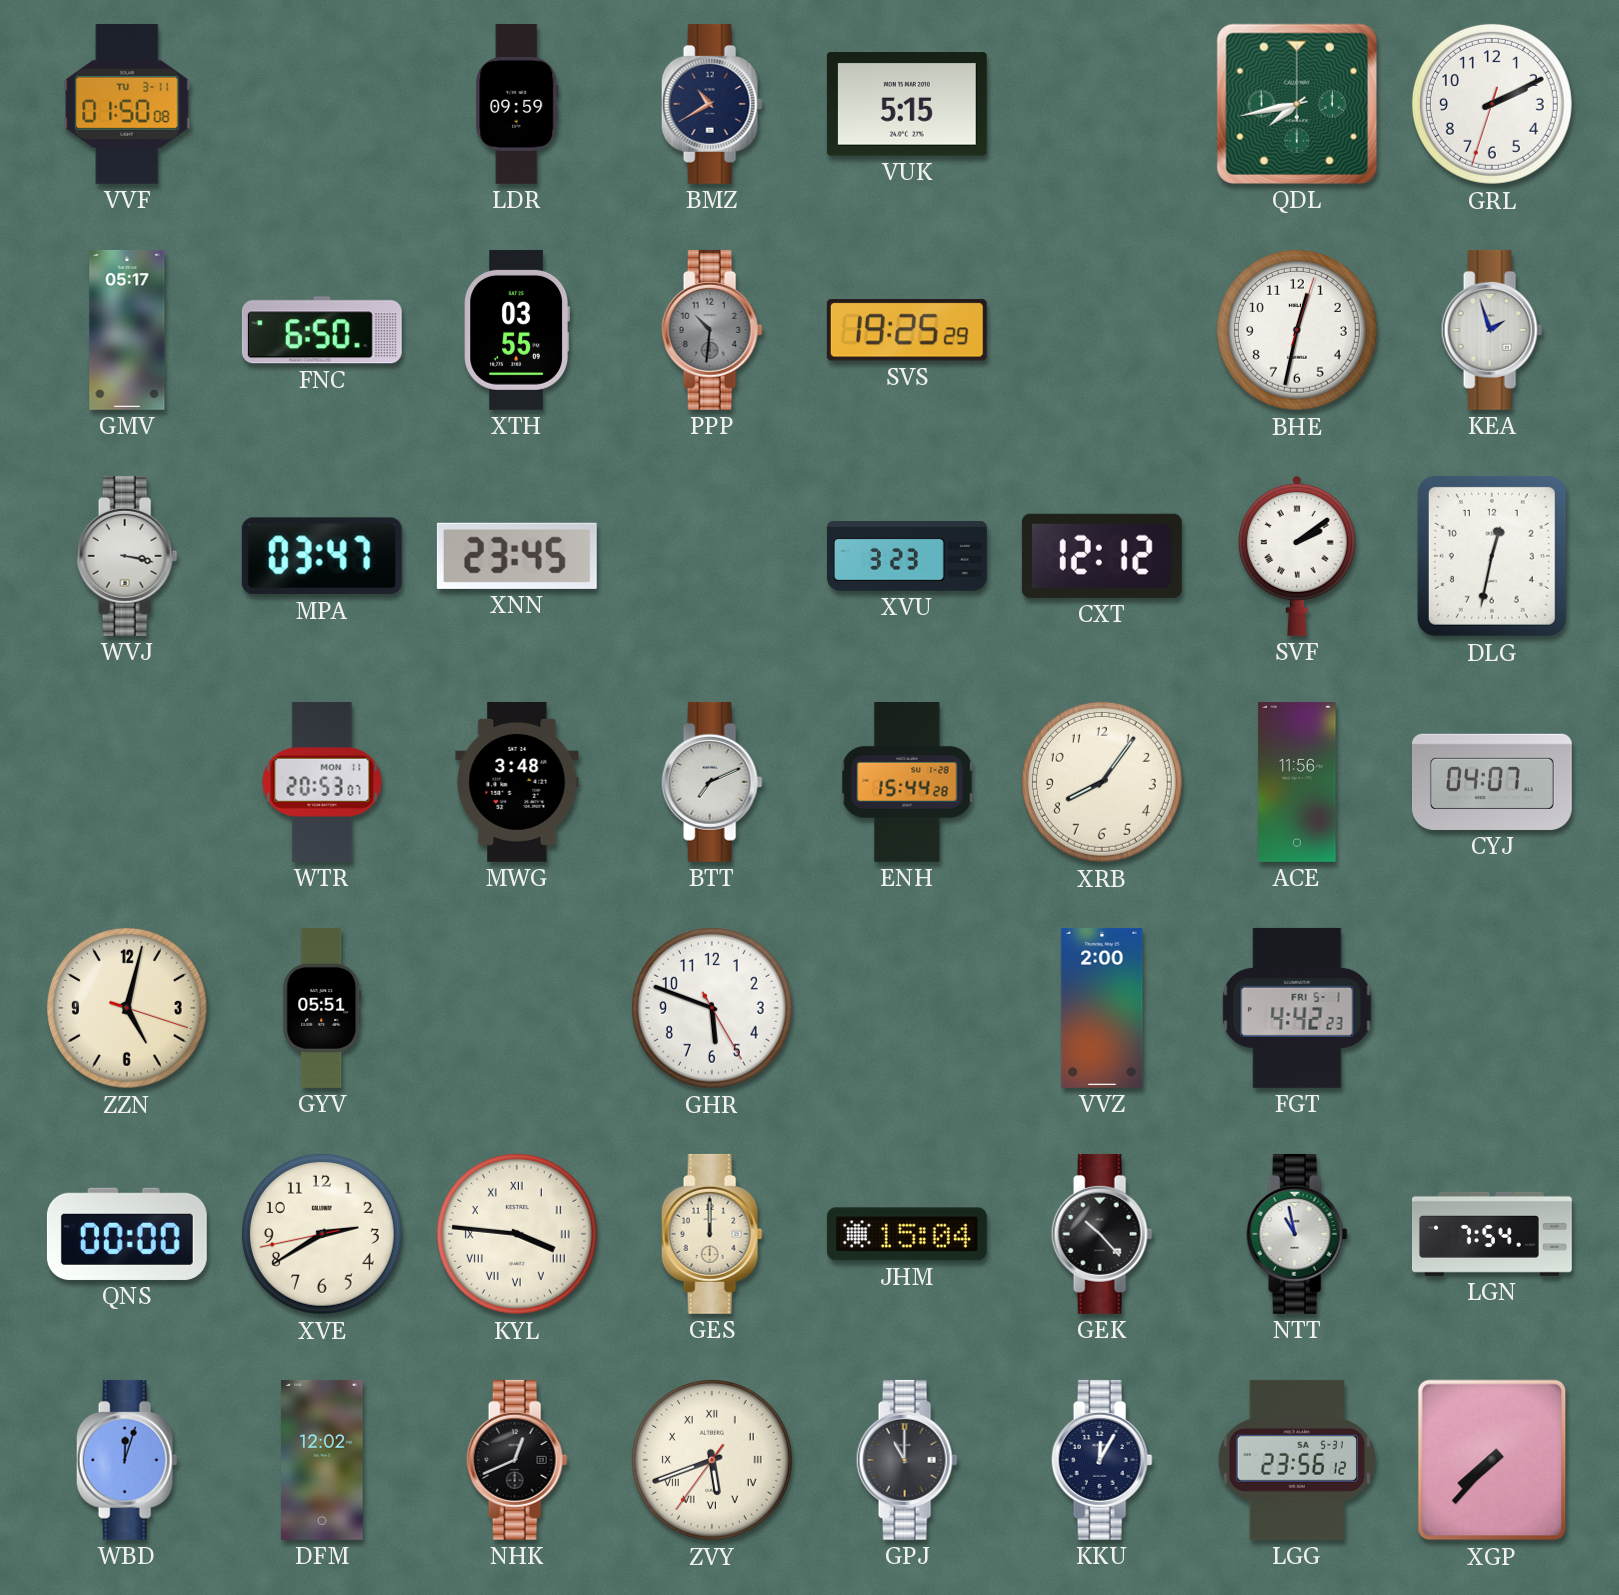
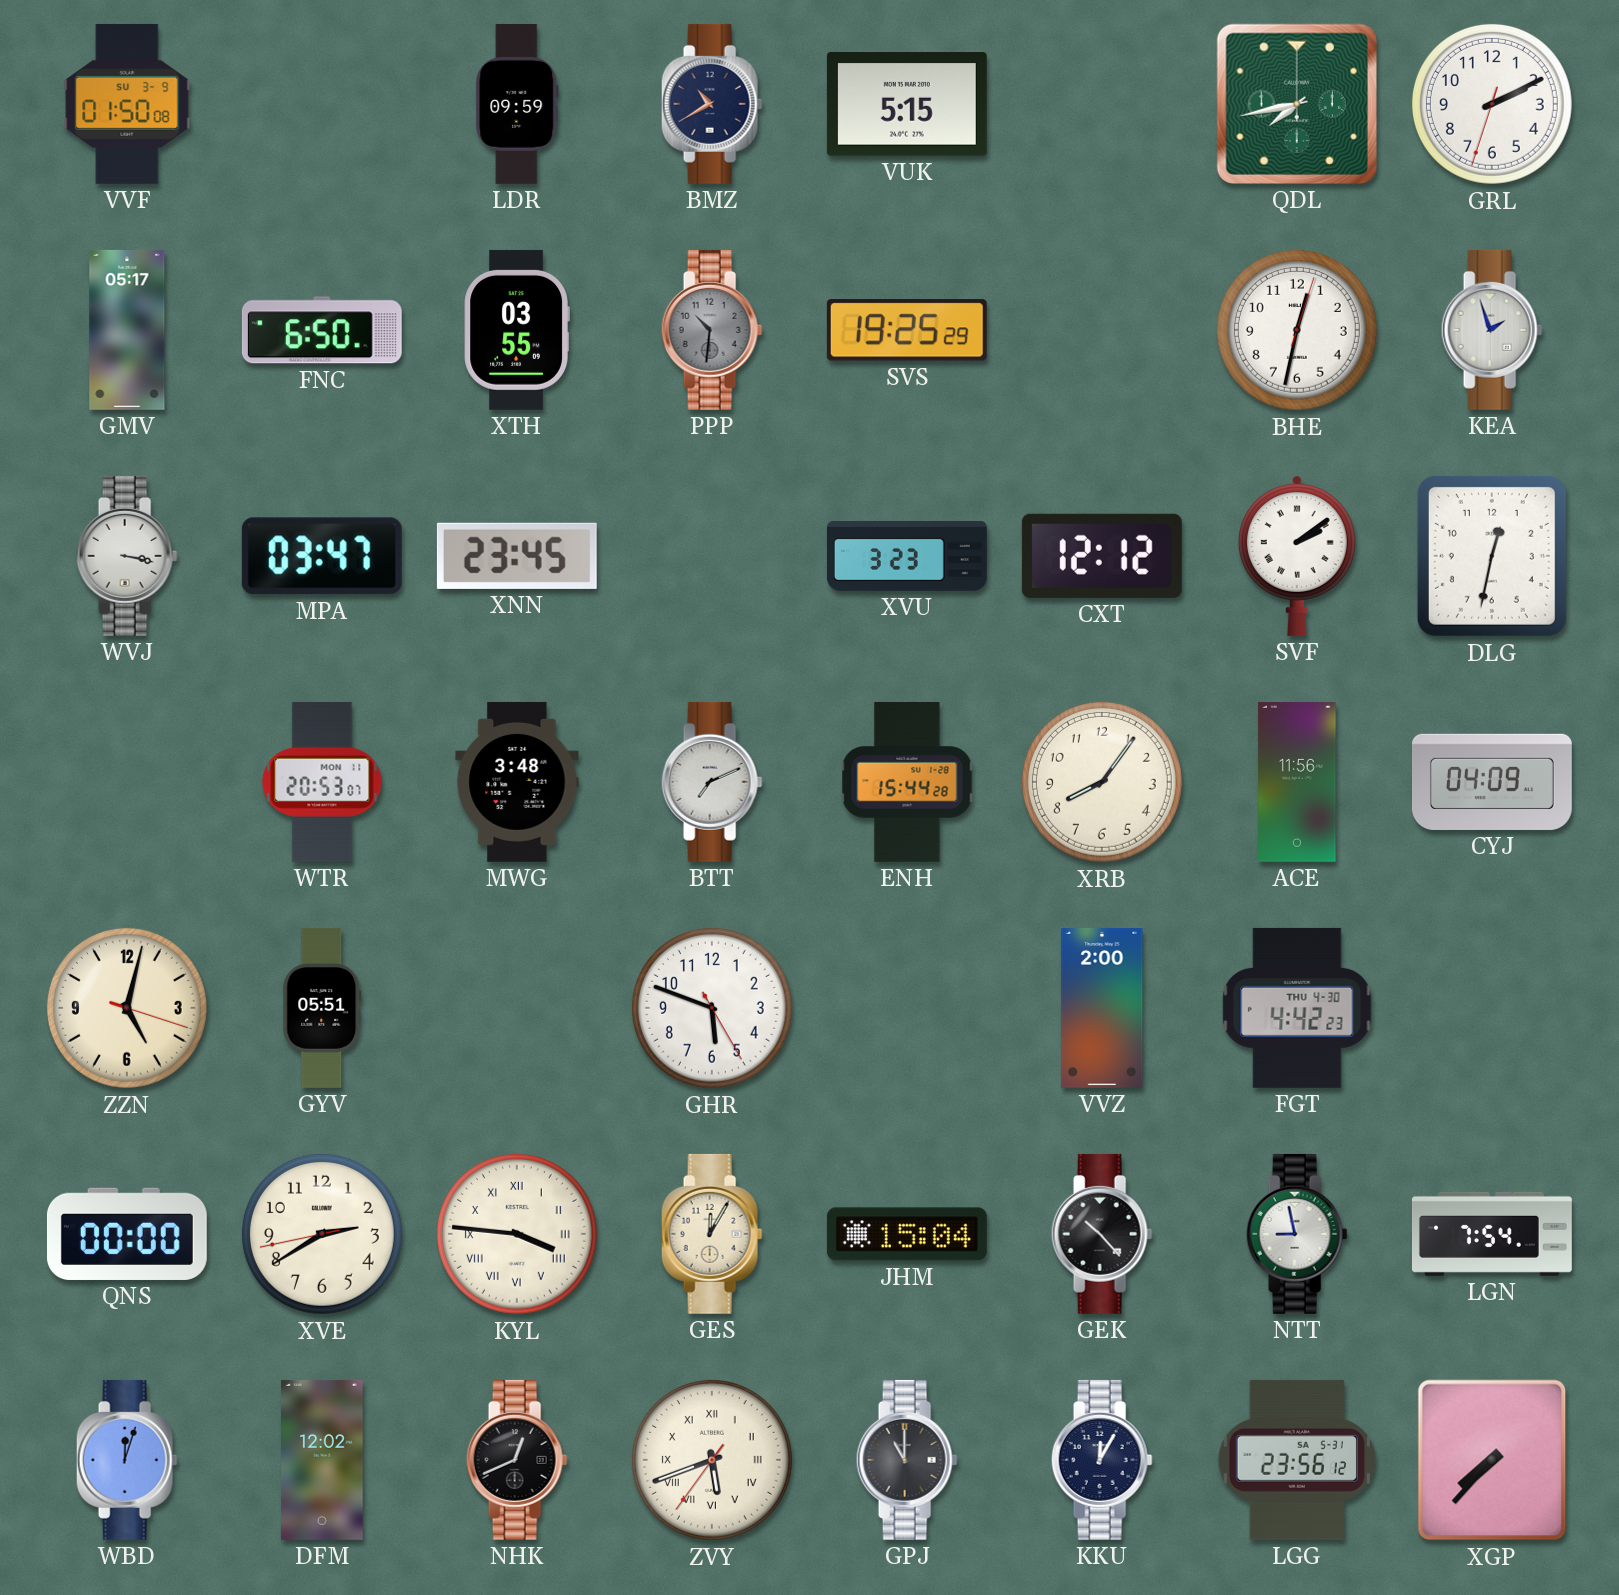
VVF date: TU 3-11 -> SU 3-9
CYJ: 04:07 -> 04:09
FGT date: FRI 5-1 -> THU 4-30
GES: 12:00 -> 12:05
NTT: 10:58 -> 8:58
